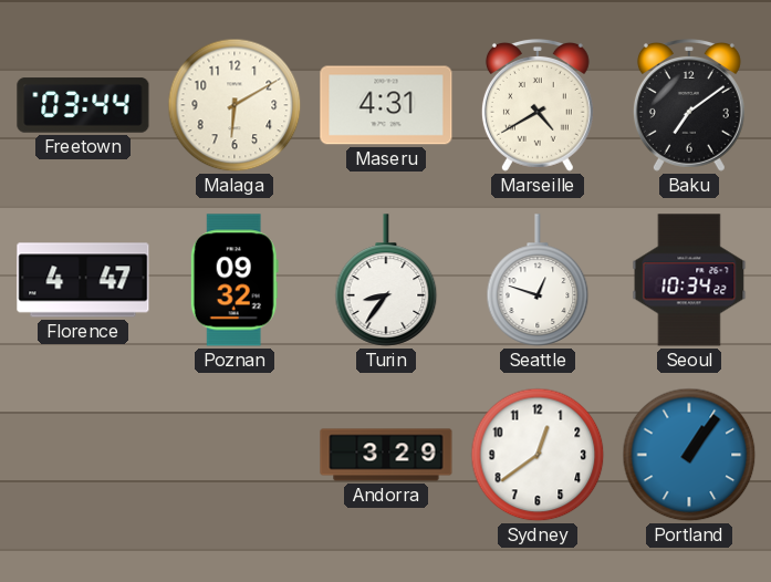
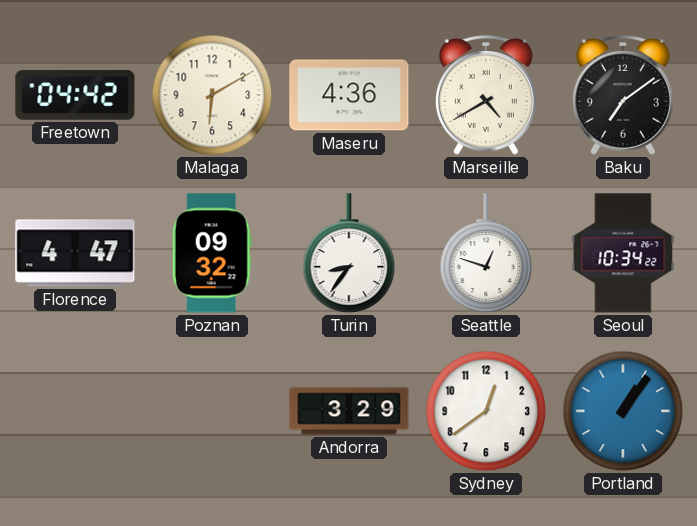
Freetown: 03:44 -> 04:42
Maseru: 4:31 -> 4:36
